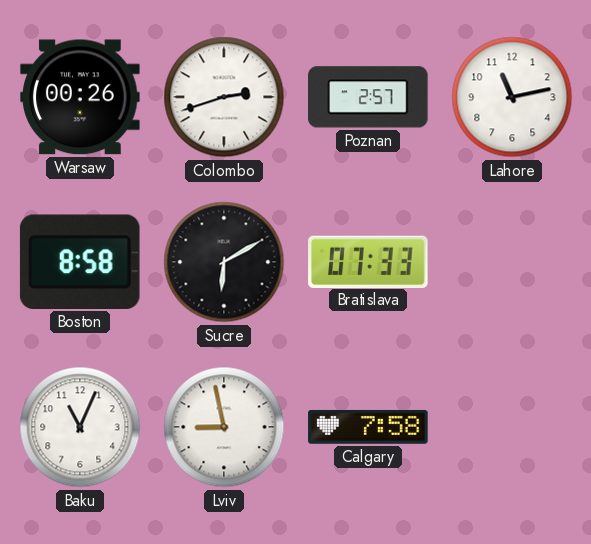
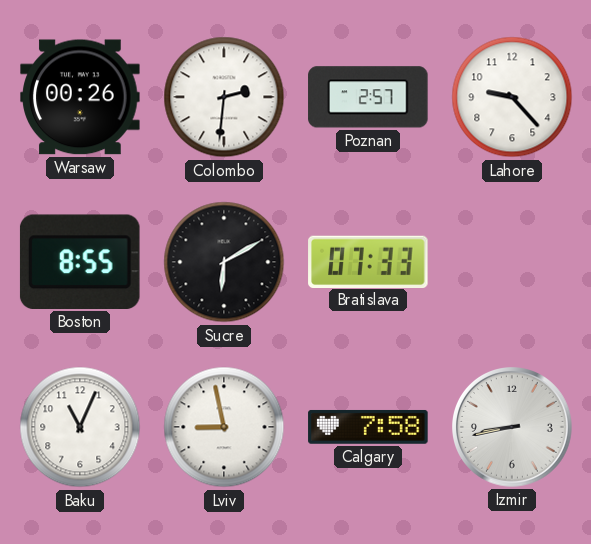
Colombo: 2:42 -> 2:31
Lahore: 11:13 -> 9:23
Boston: 8:58 -> 8:55
Izmir: none -> 8:43
